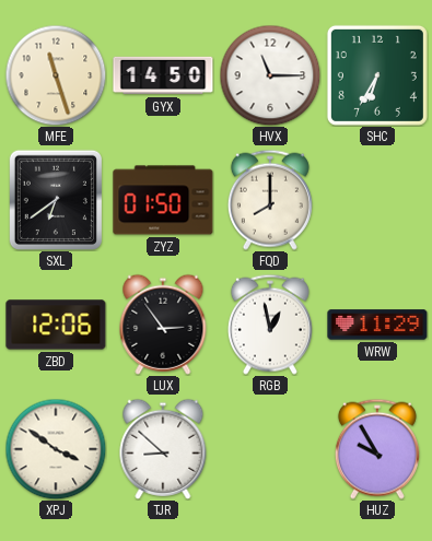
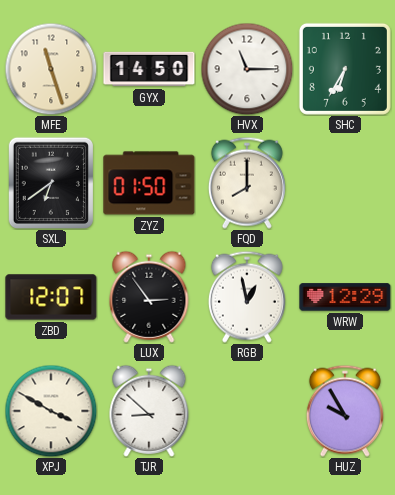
ZBD: 12:06 -> 12:07
WRW: 11:29 -> 12:29
XPJ: 3:51 -> 3:50
